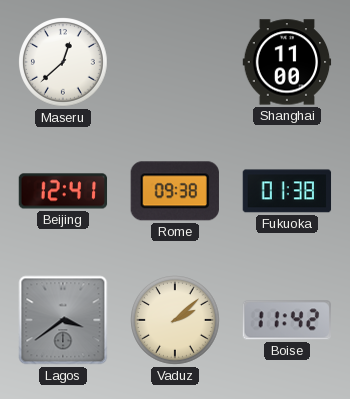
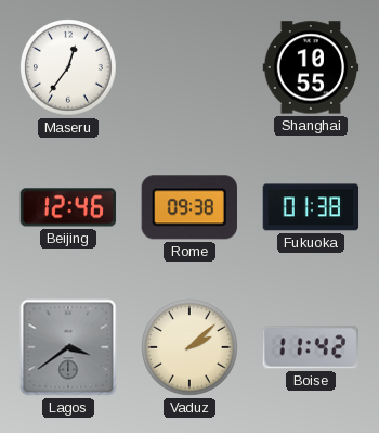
Maseru: 12:38 -> 12:36
Shanghai: 11:00 -> 10:55
Beijing: 12:41 -> 12:46
